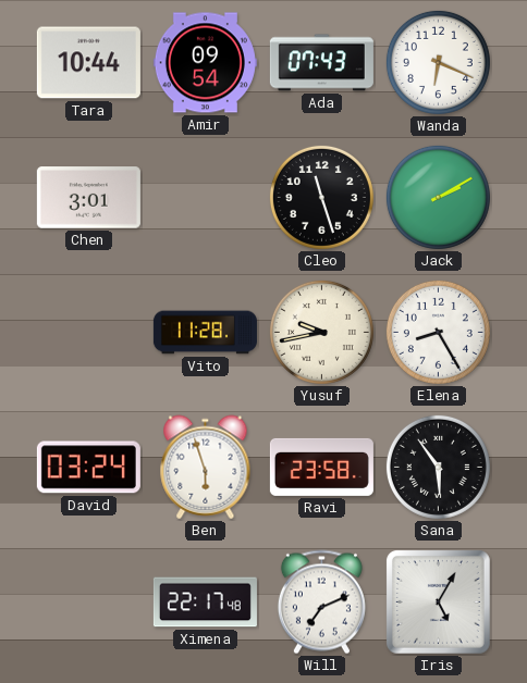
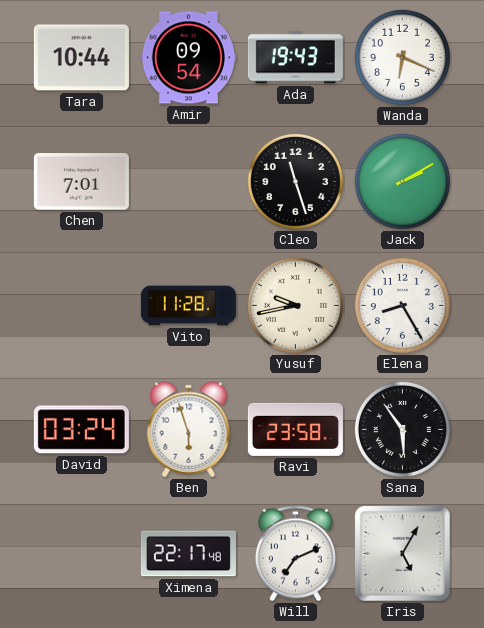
Ada: 07:43 -> 19:43
Chen: 3:01 -> 7:01
